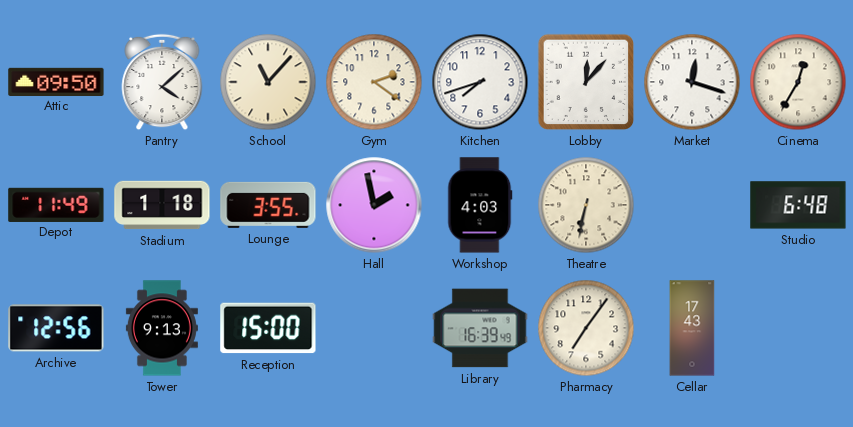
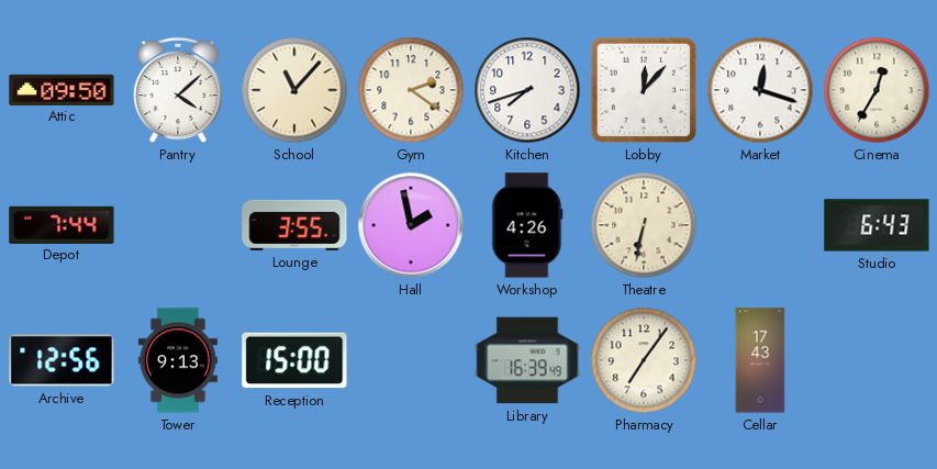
Depot: 11:49 -> 7:44
Stadium: 1:18 -> none
Workshop: 4:03 -> 4:26
Studio: 6:48 -> 6:43
